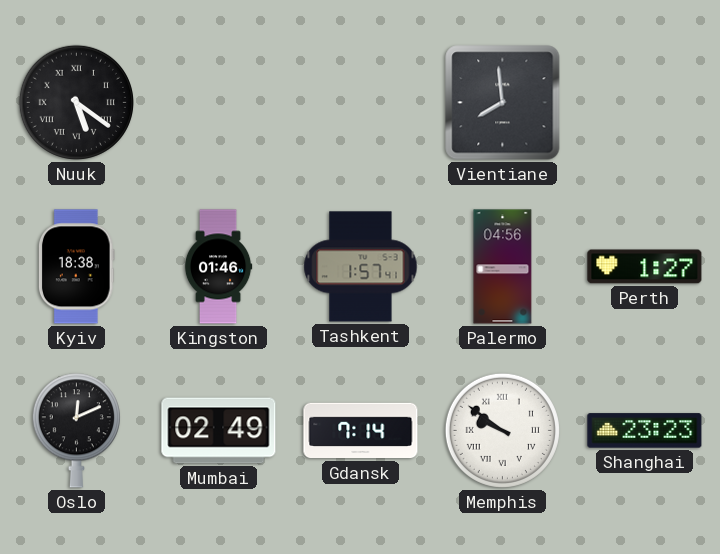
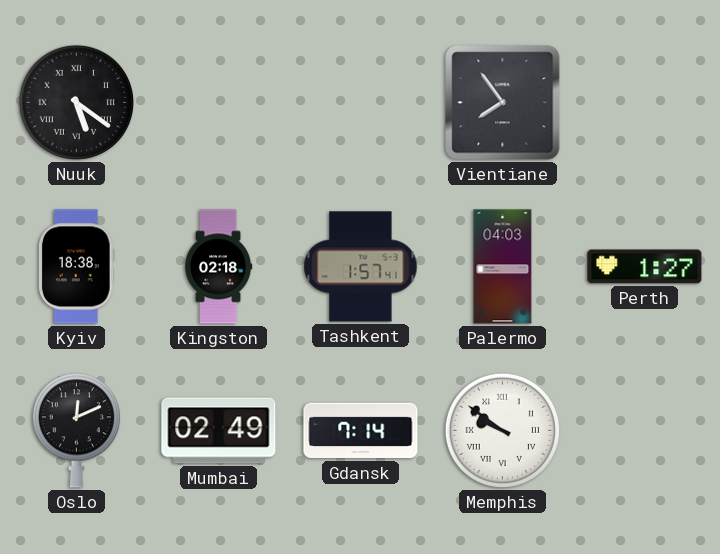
Vientiane: 7:59 -> 7:54
Kingston: 01:46 -> 02:18
Palermo: 04:56 -> 04:03
Shanghai: 23:23 -> none
